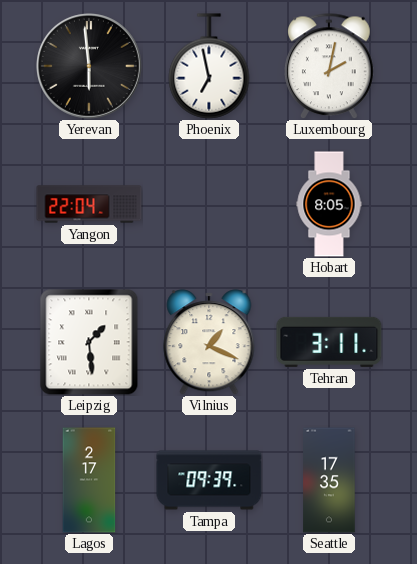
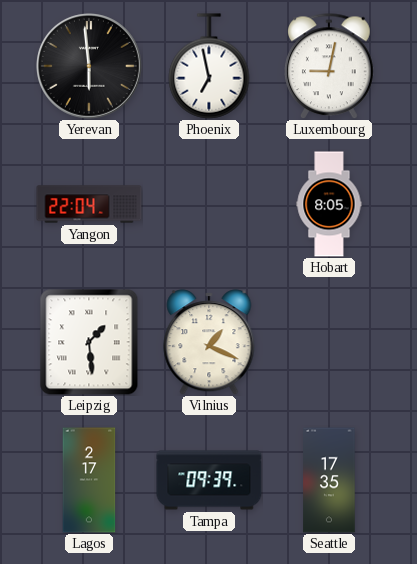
Luxembourg: 2:02 -> 9:02
Tehran: 3:11 -> none
